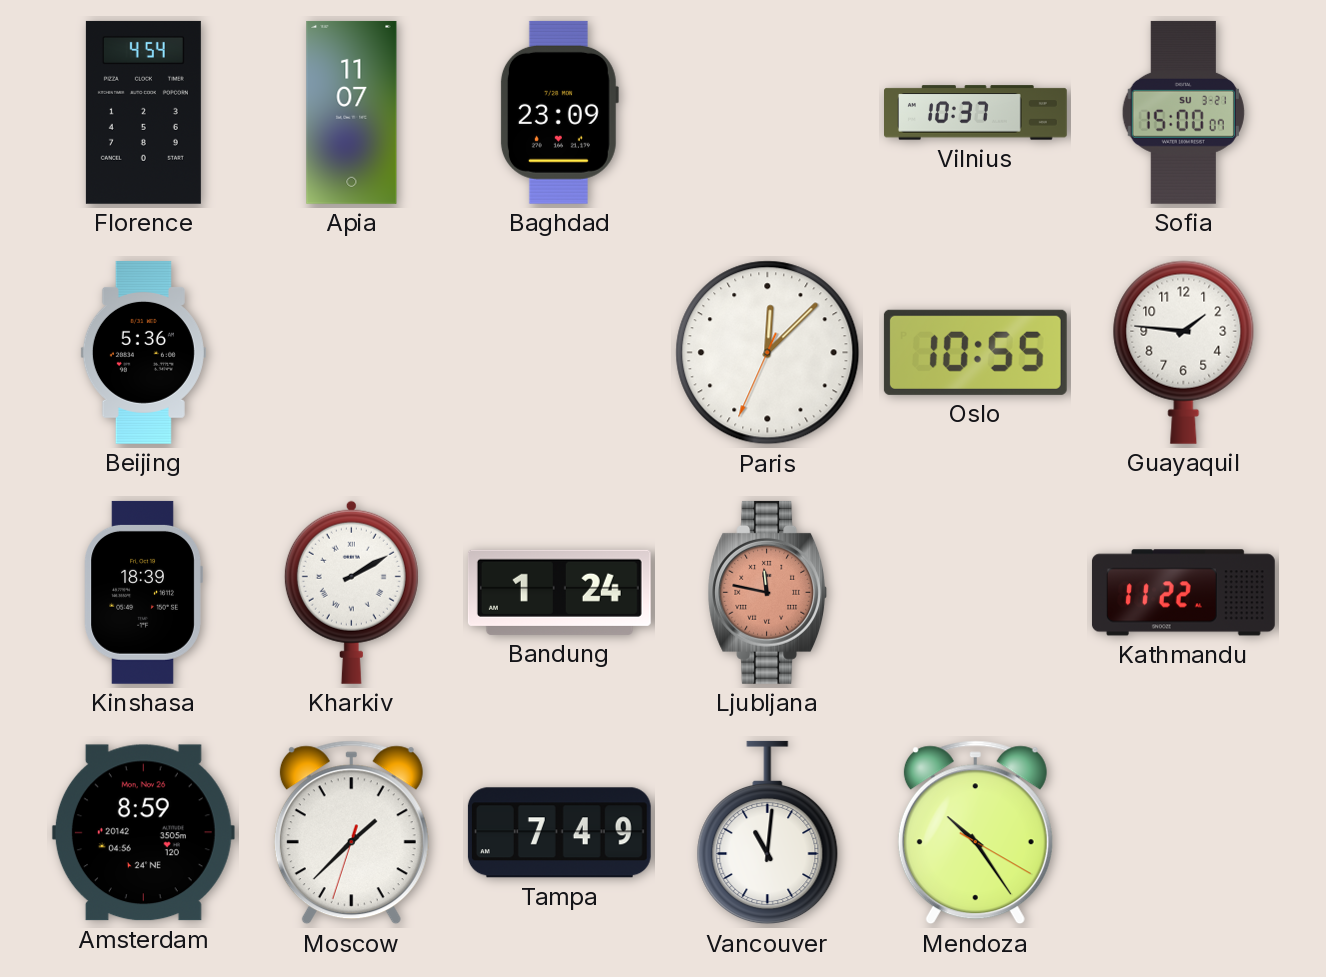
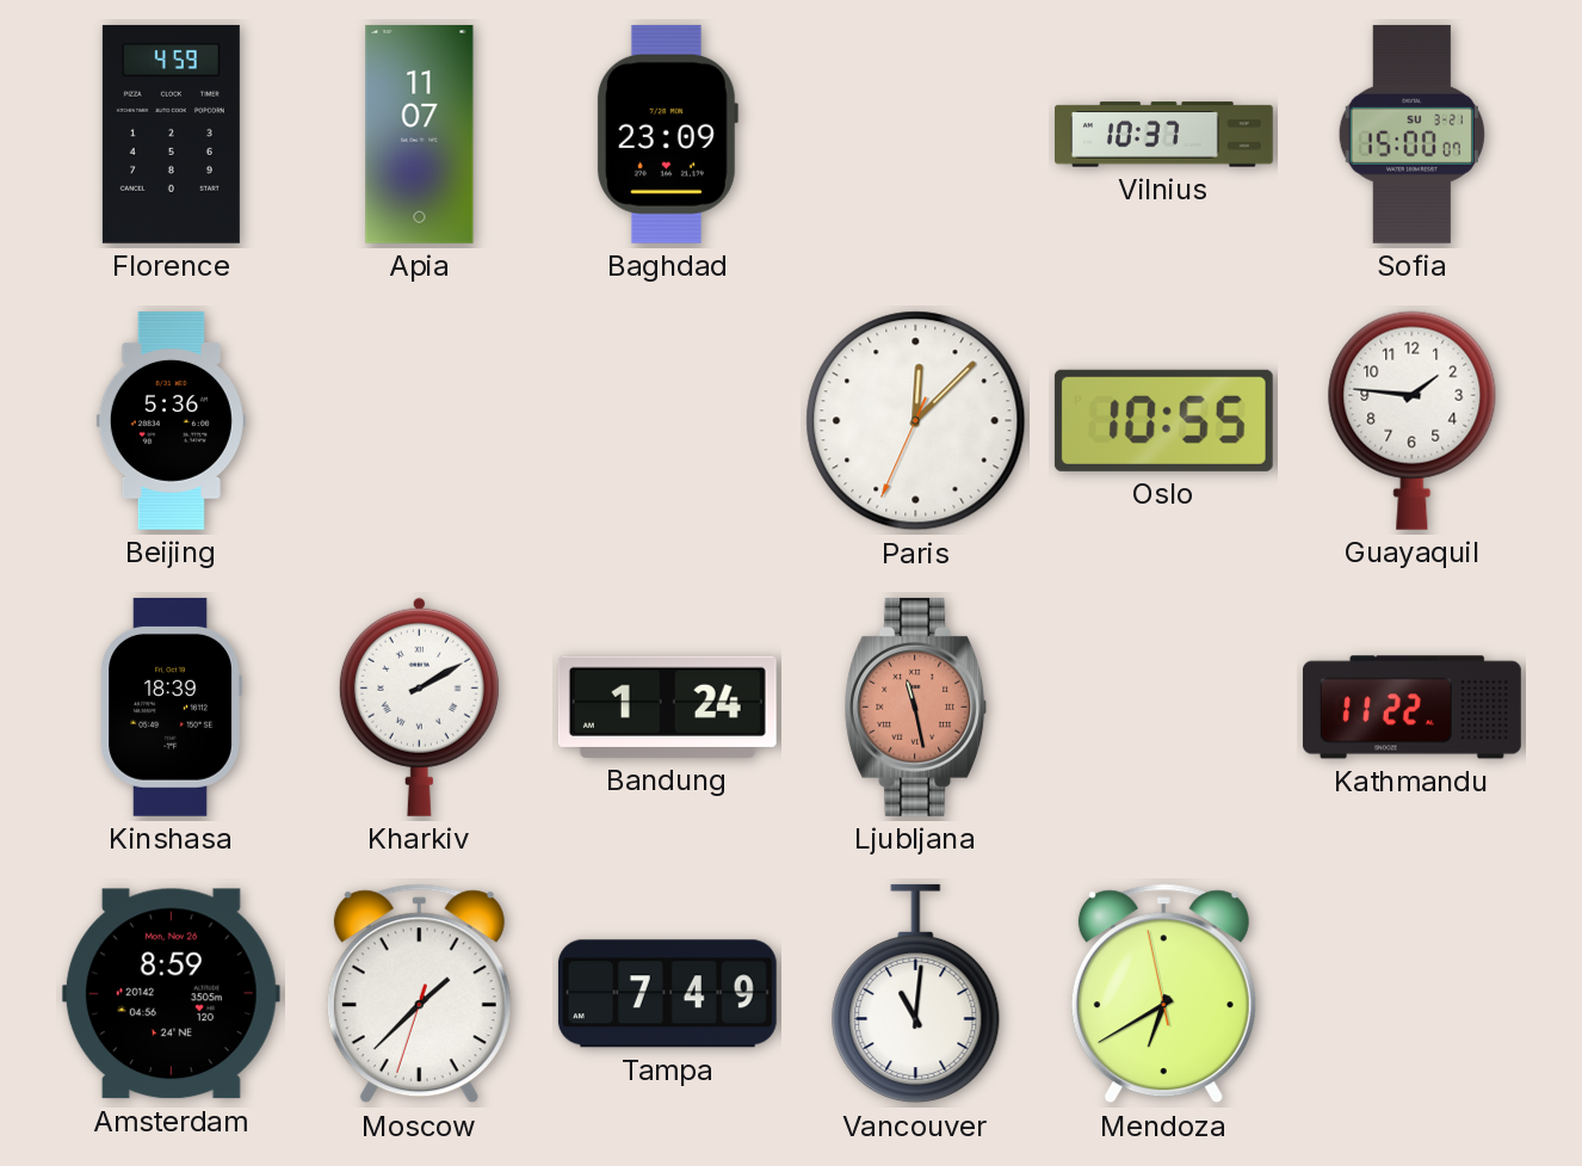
Florence: 4:54 -> 4:59
Ljubljana: 11:47 -> 11:28
Mendoza: 10:24 -> 6:39
